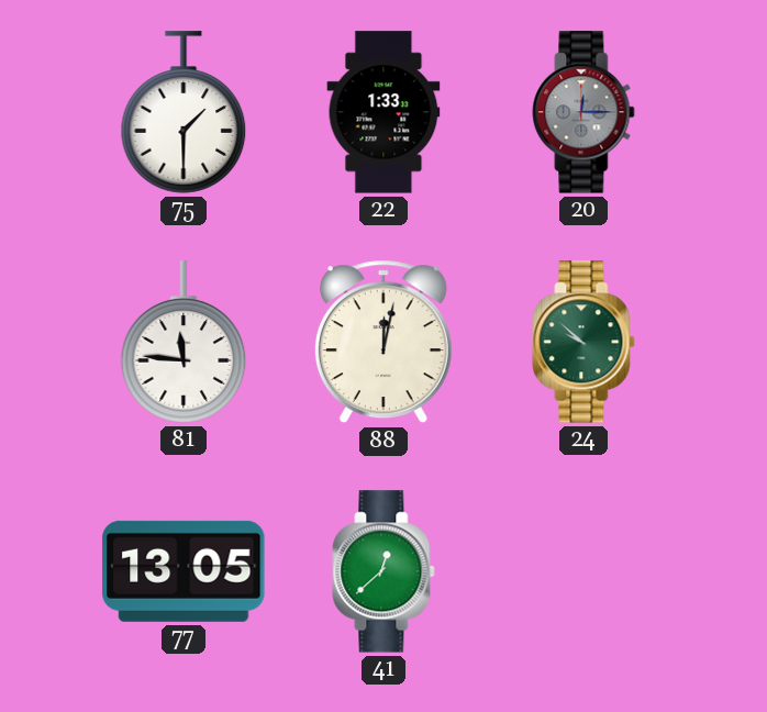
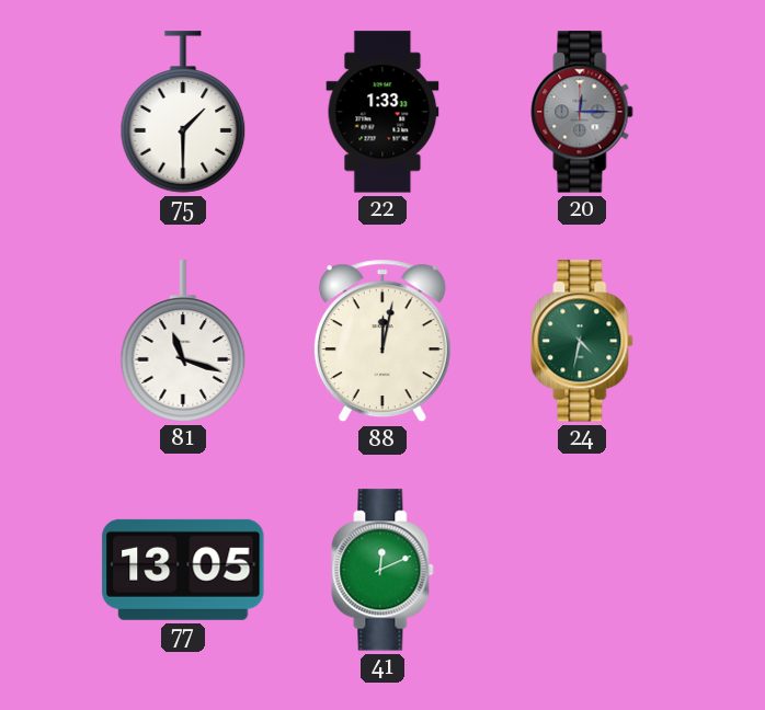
81: 11:46 -> 11:18
24: 9:52 -> 4:32
41: 12:38 -> 12:11
